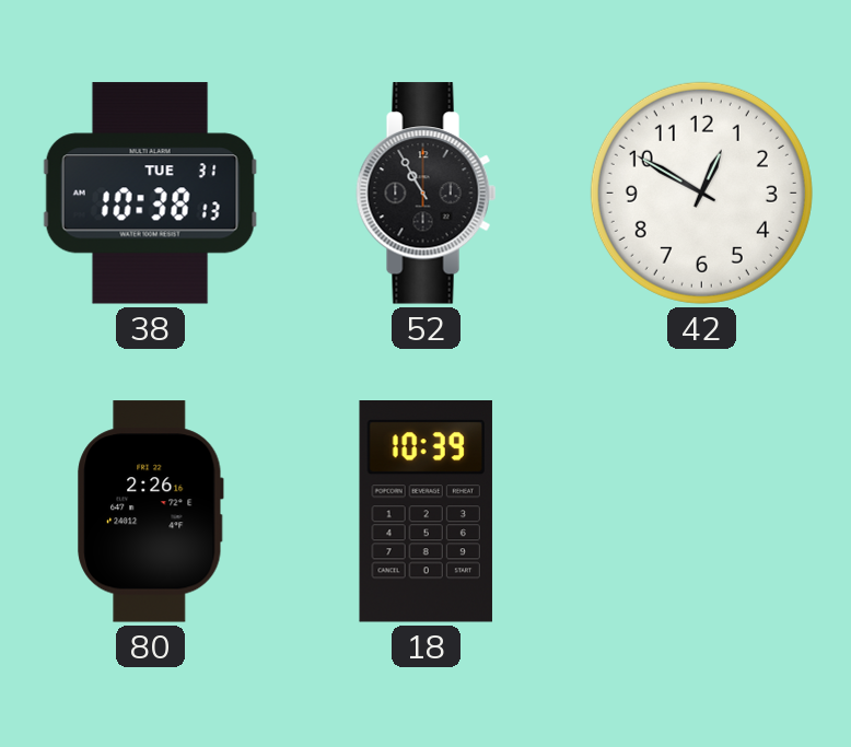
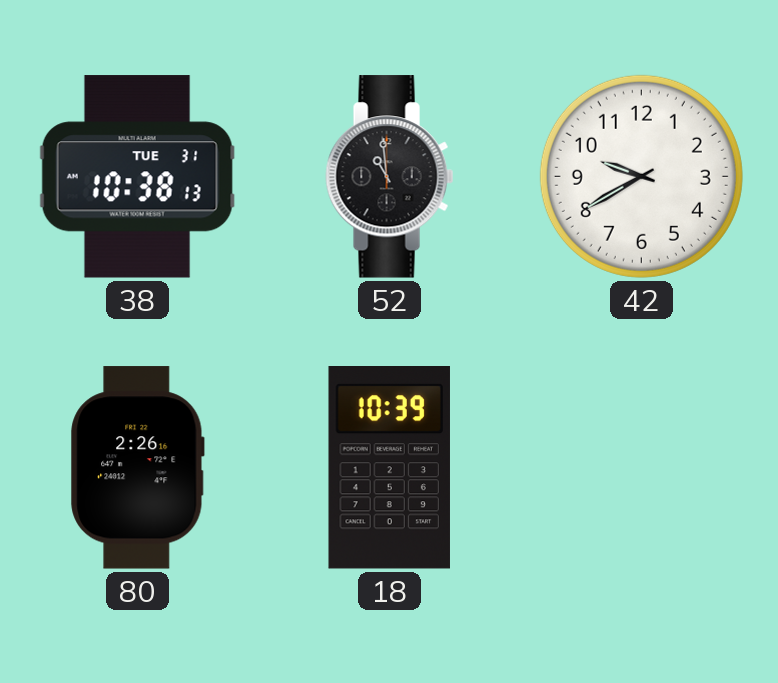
52: 10:55 -> 10:59
42: 12:50 -> 9:40
